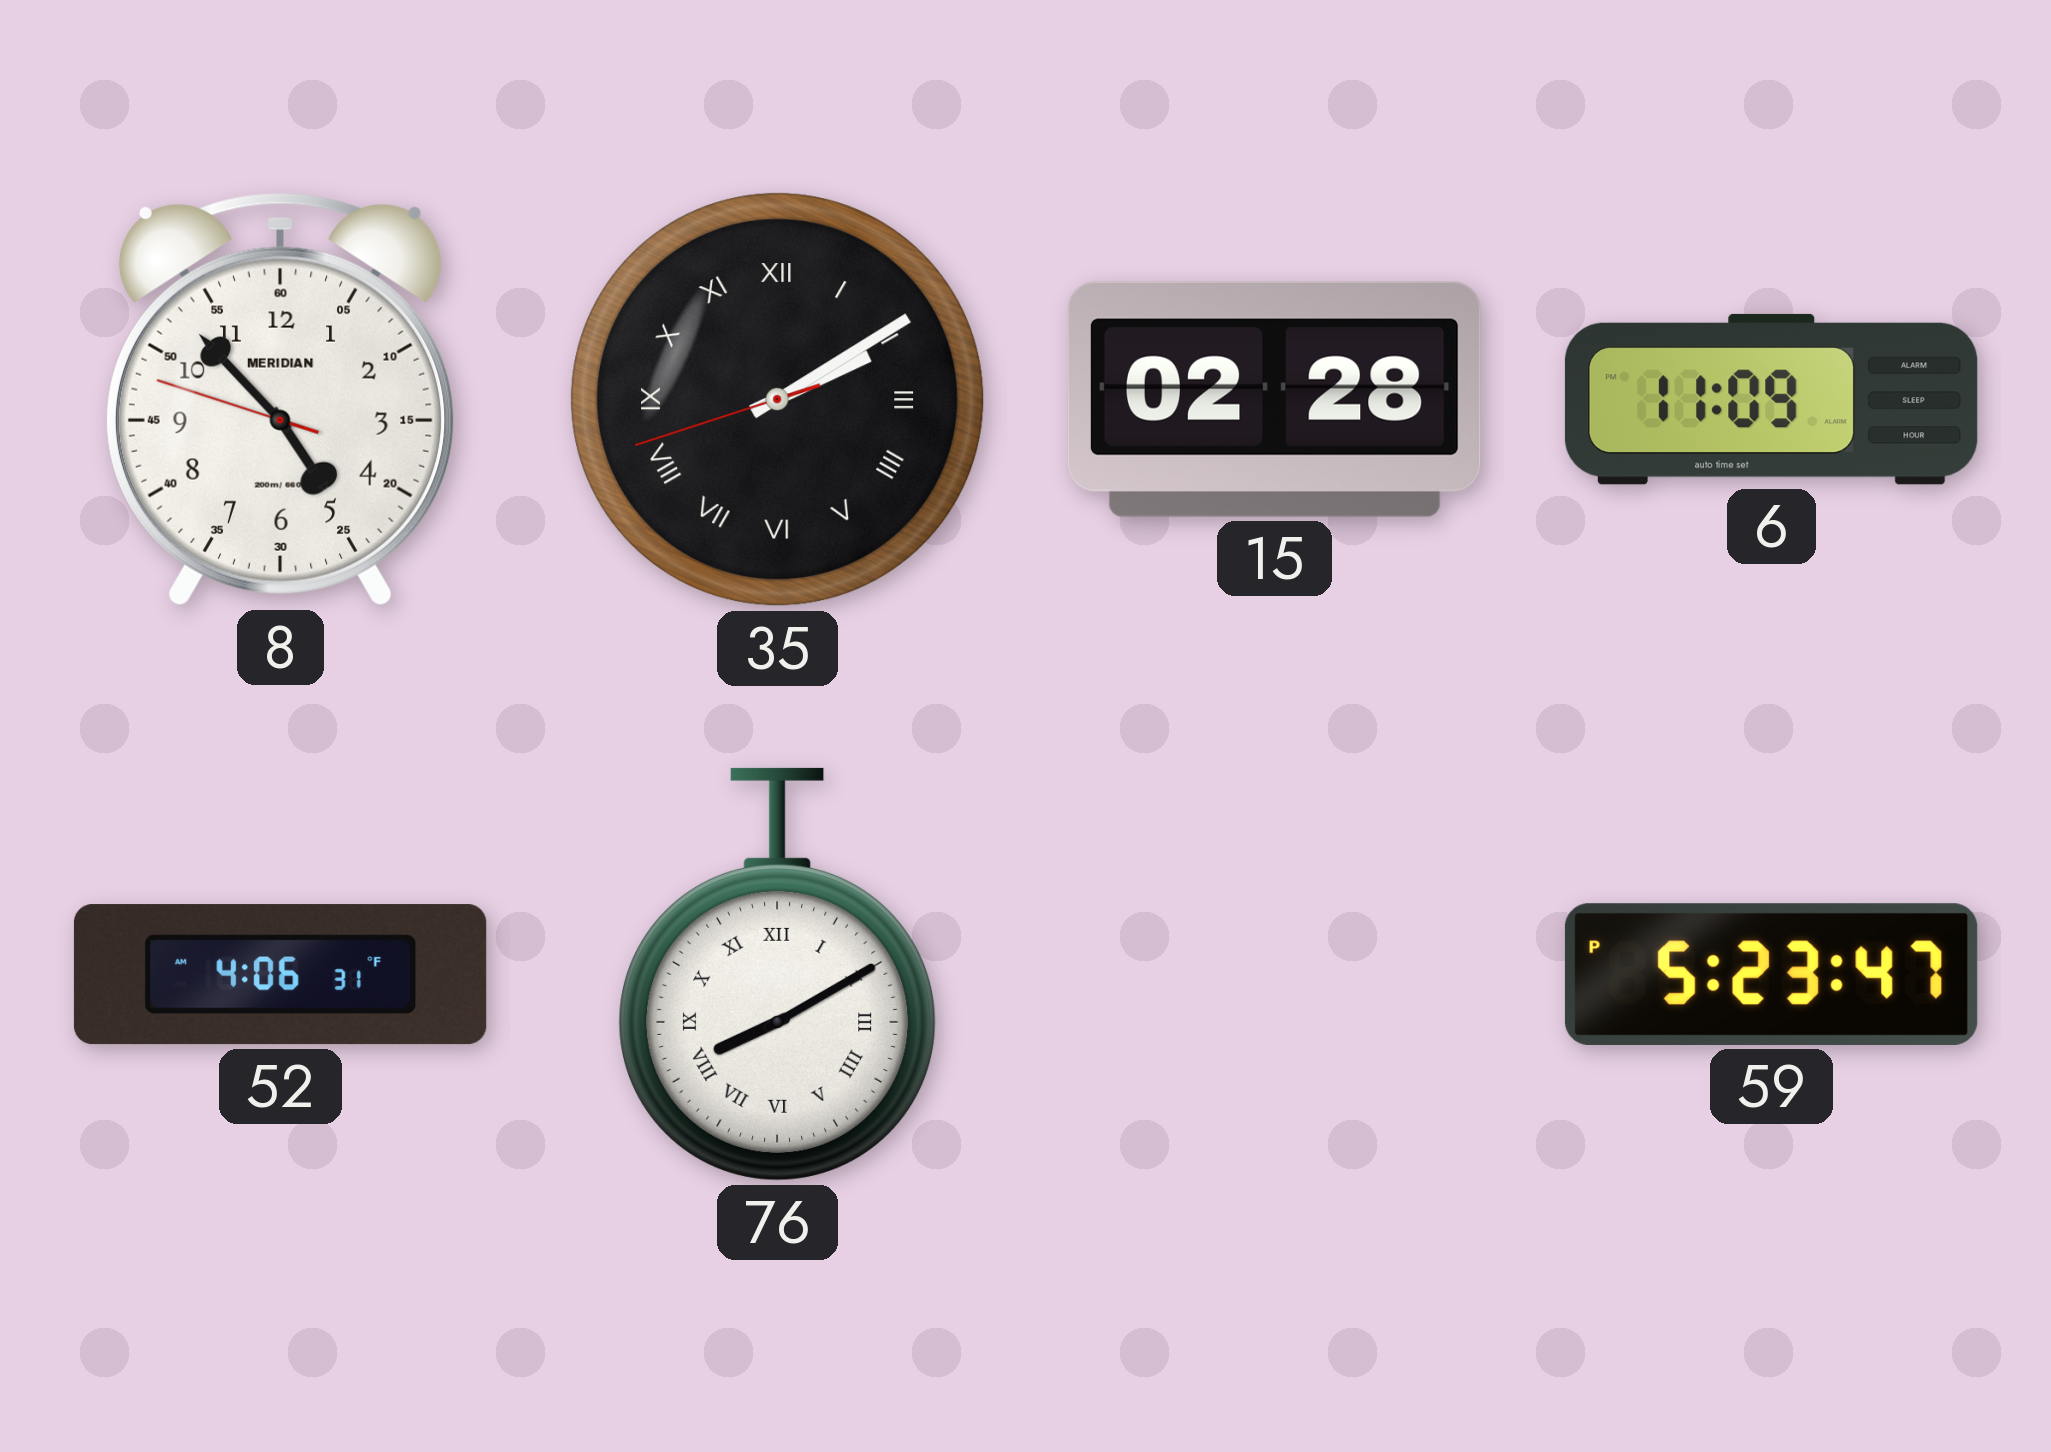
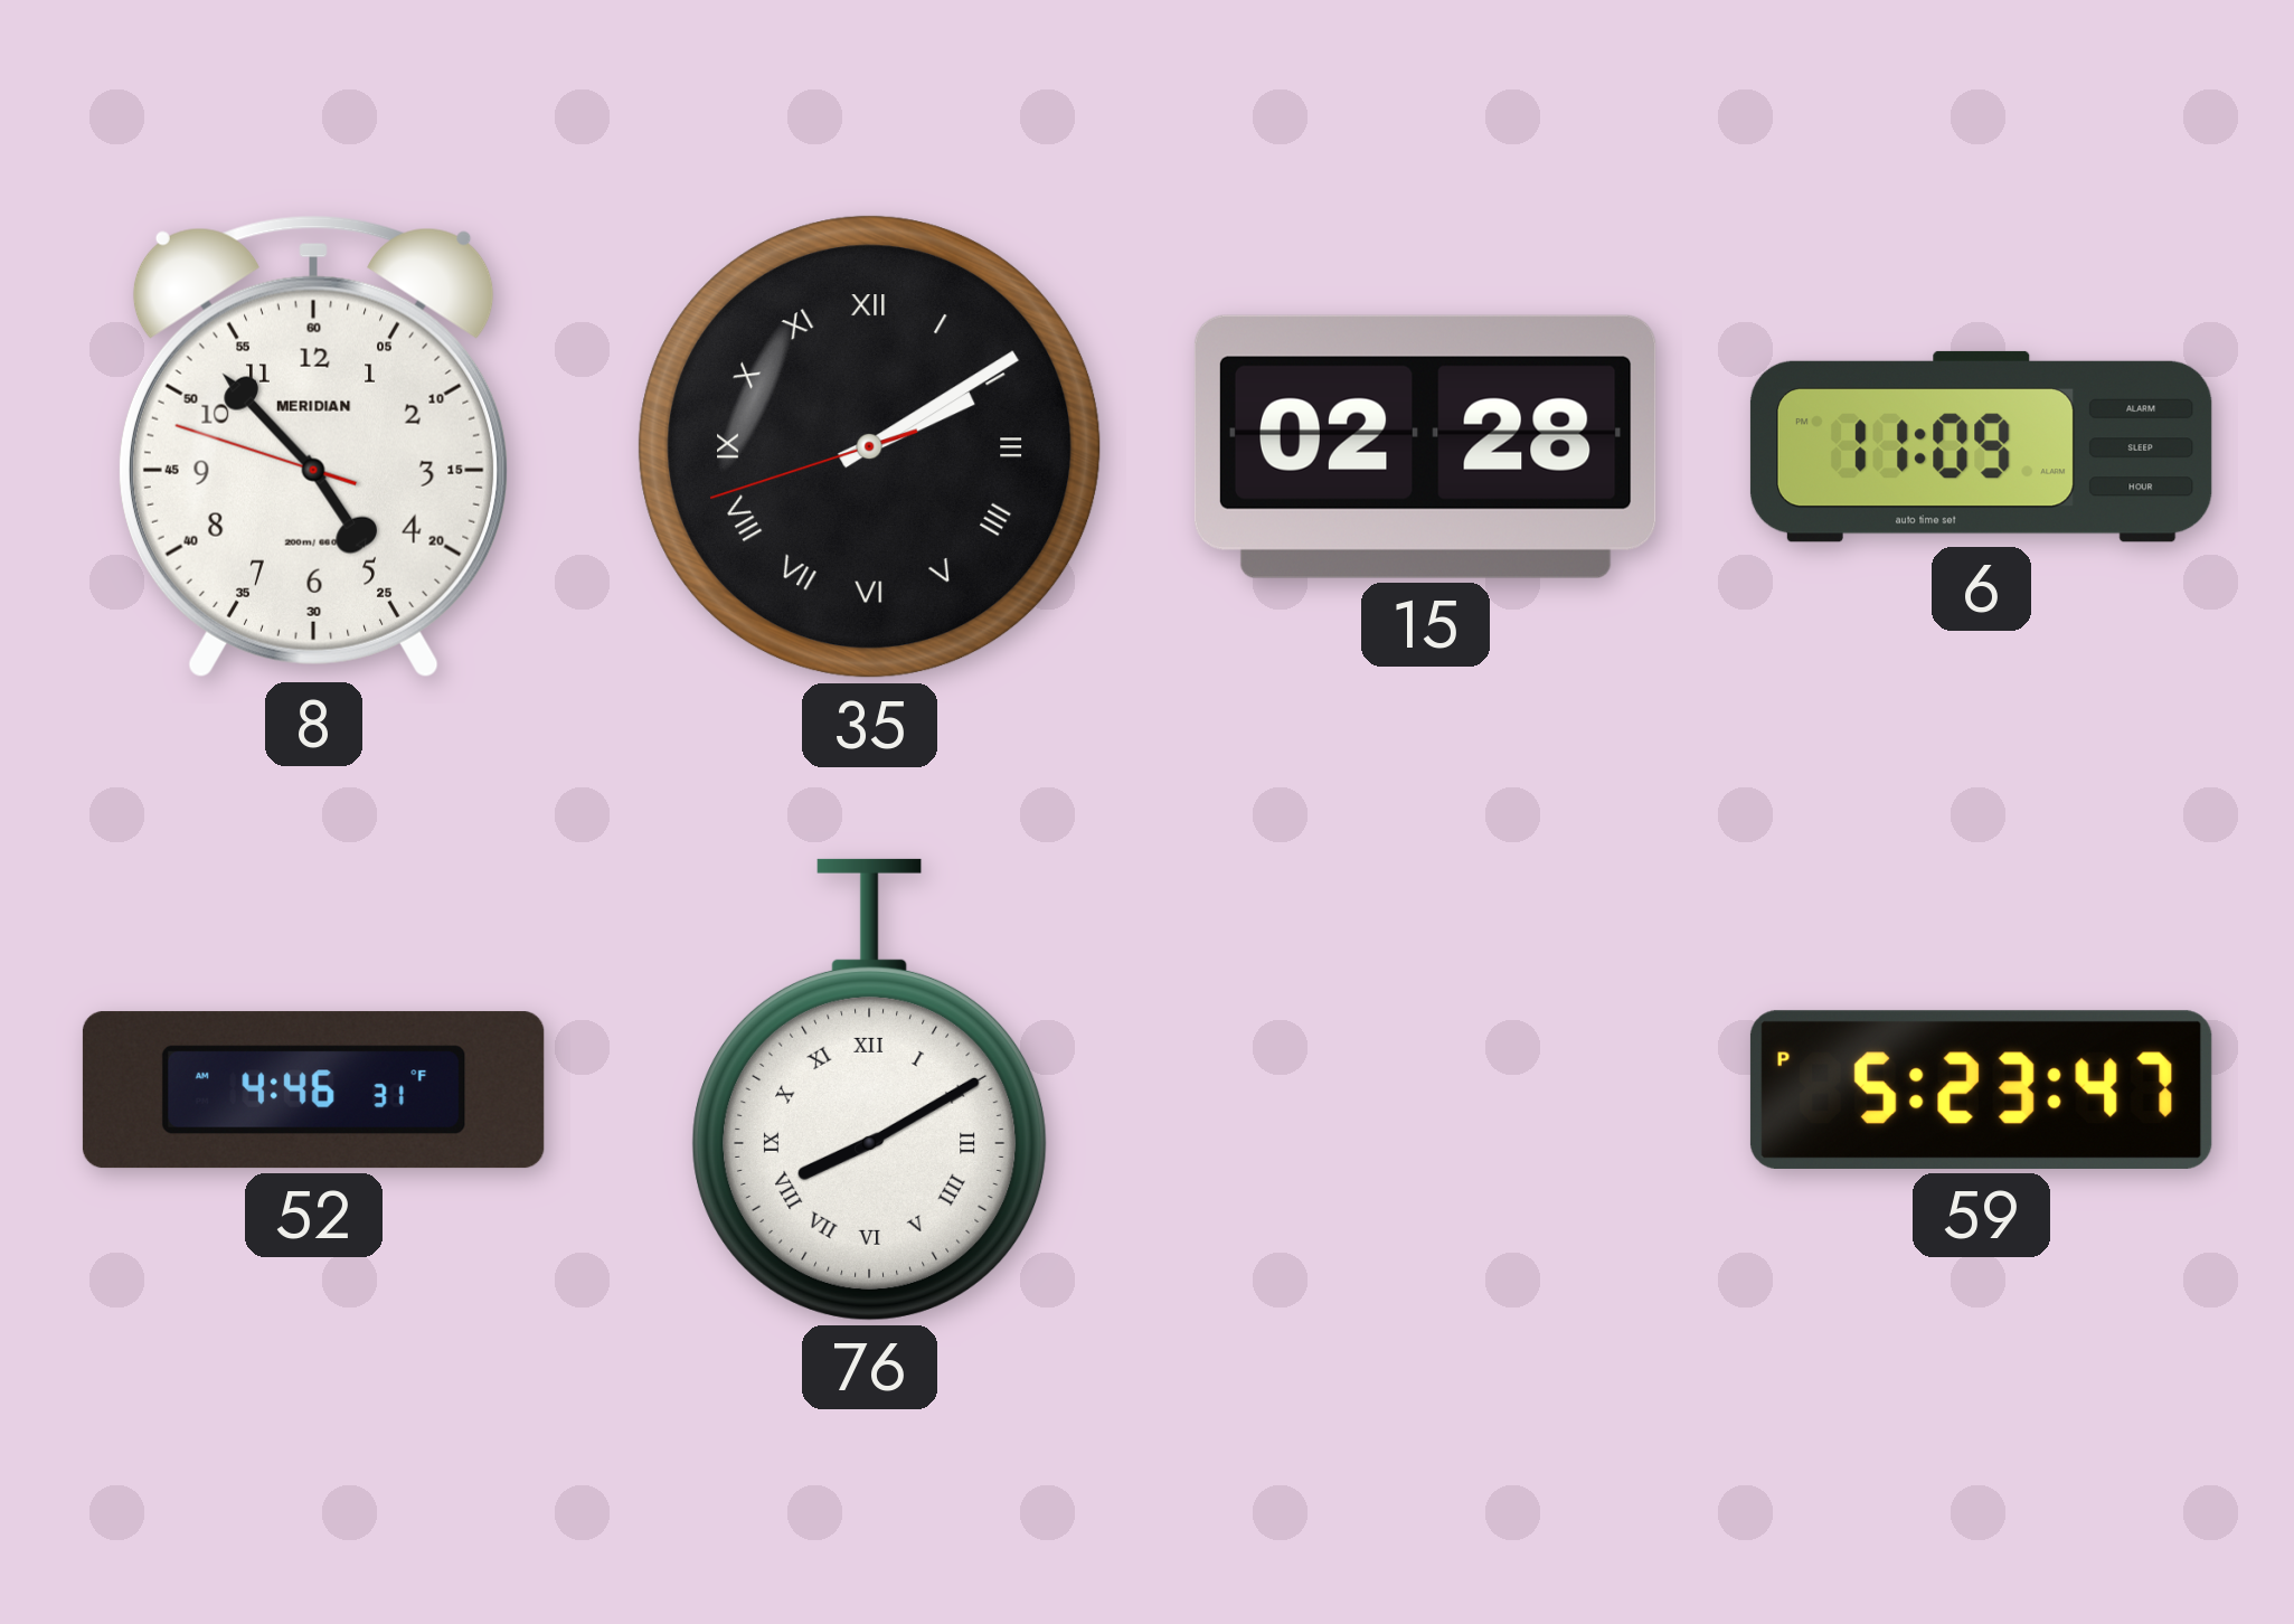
52: 4:06 -> 4:46
